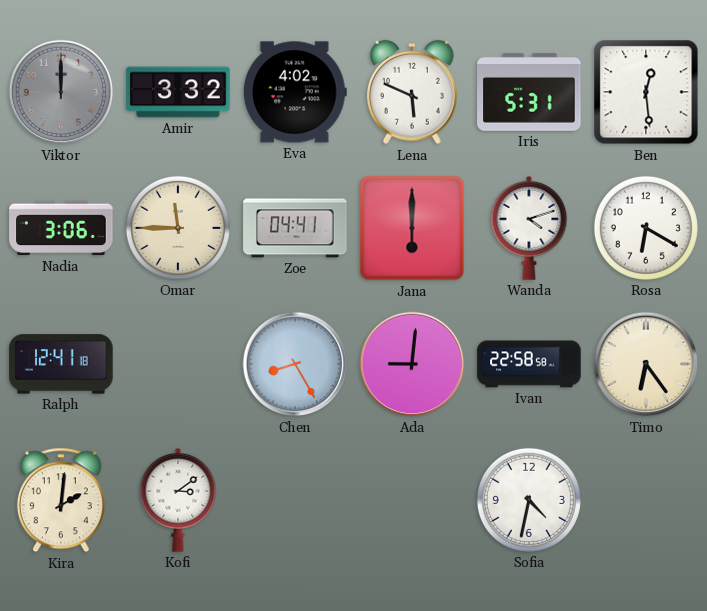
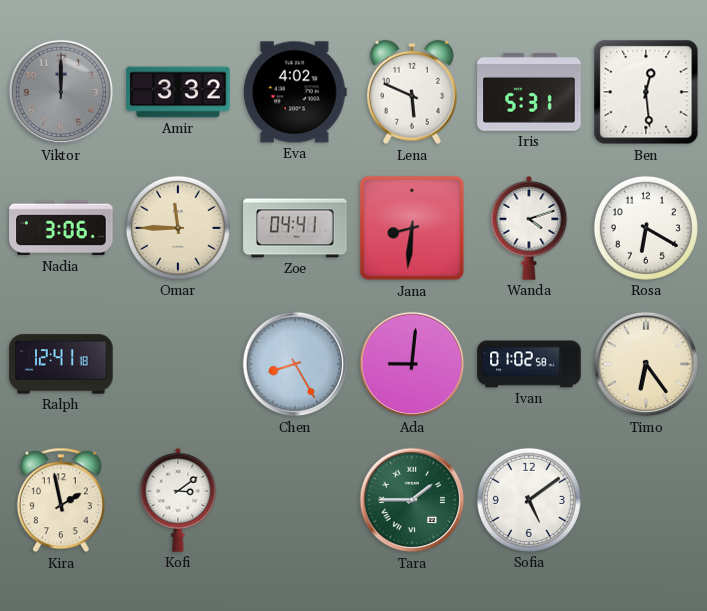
Jana: 6:00 -> 8:31
Ivan: 22:58 -> 01:02
Kira: 2:01 -> 1:58
Tara: none -> 1:45
Sofia: 4:32 -> 5:09
